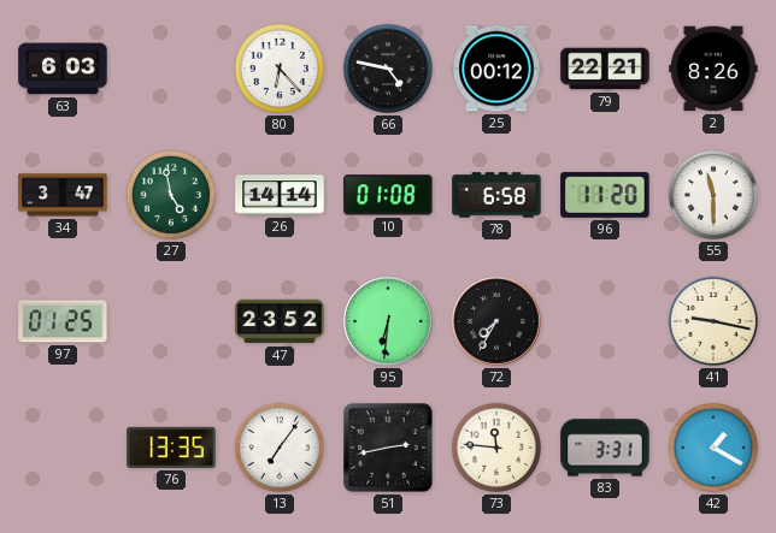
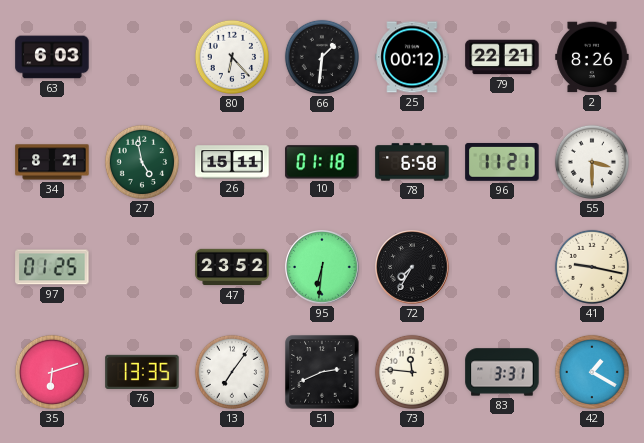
66: 4:47 -> 1:31
34: 3:47 -> 8:21
26: 14:14 -> 15:11
10: 01:08 -> 01:18
96: 11:20 -> 11:21
55: 11:30 -> 3:30
35: none -> 6:12
51: 2:43 -> 2:41
